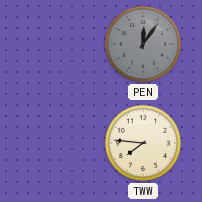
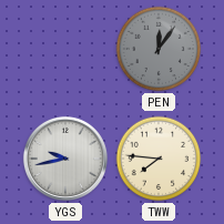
YGS: none -> 9:43
